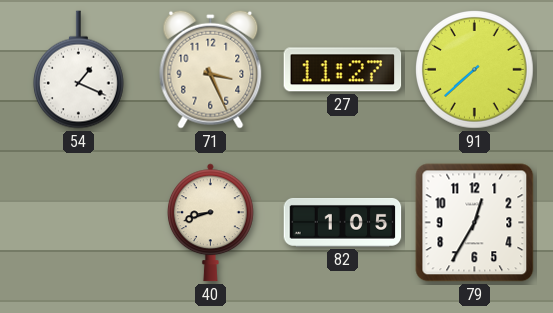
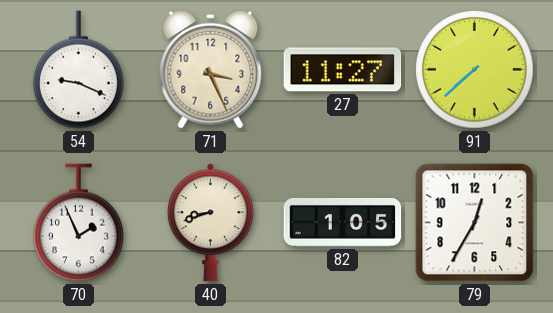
54: 1:19 -> 9:19
70: none -> 1:56
